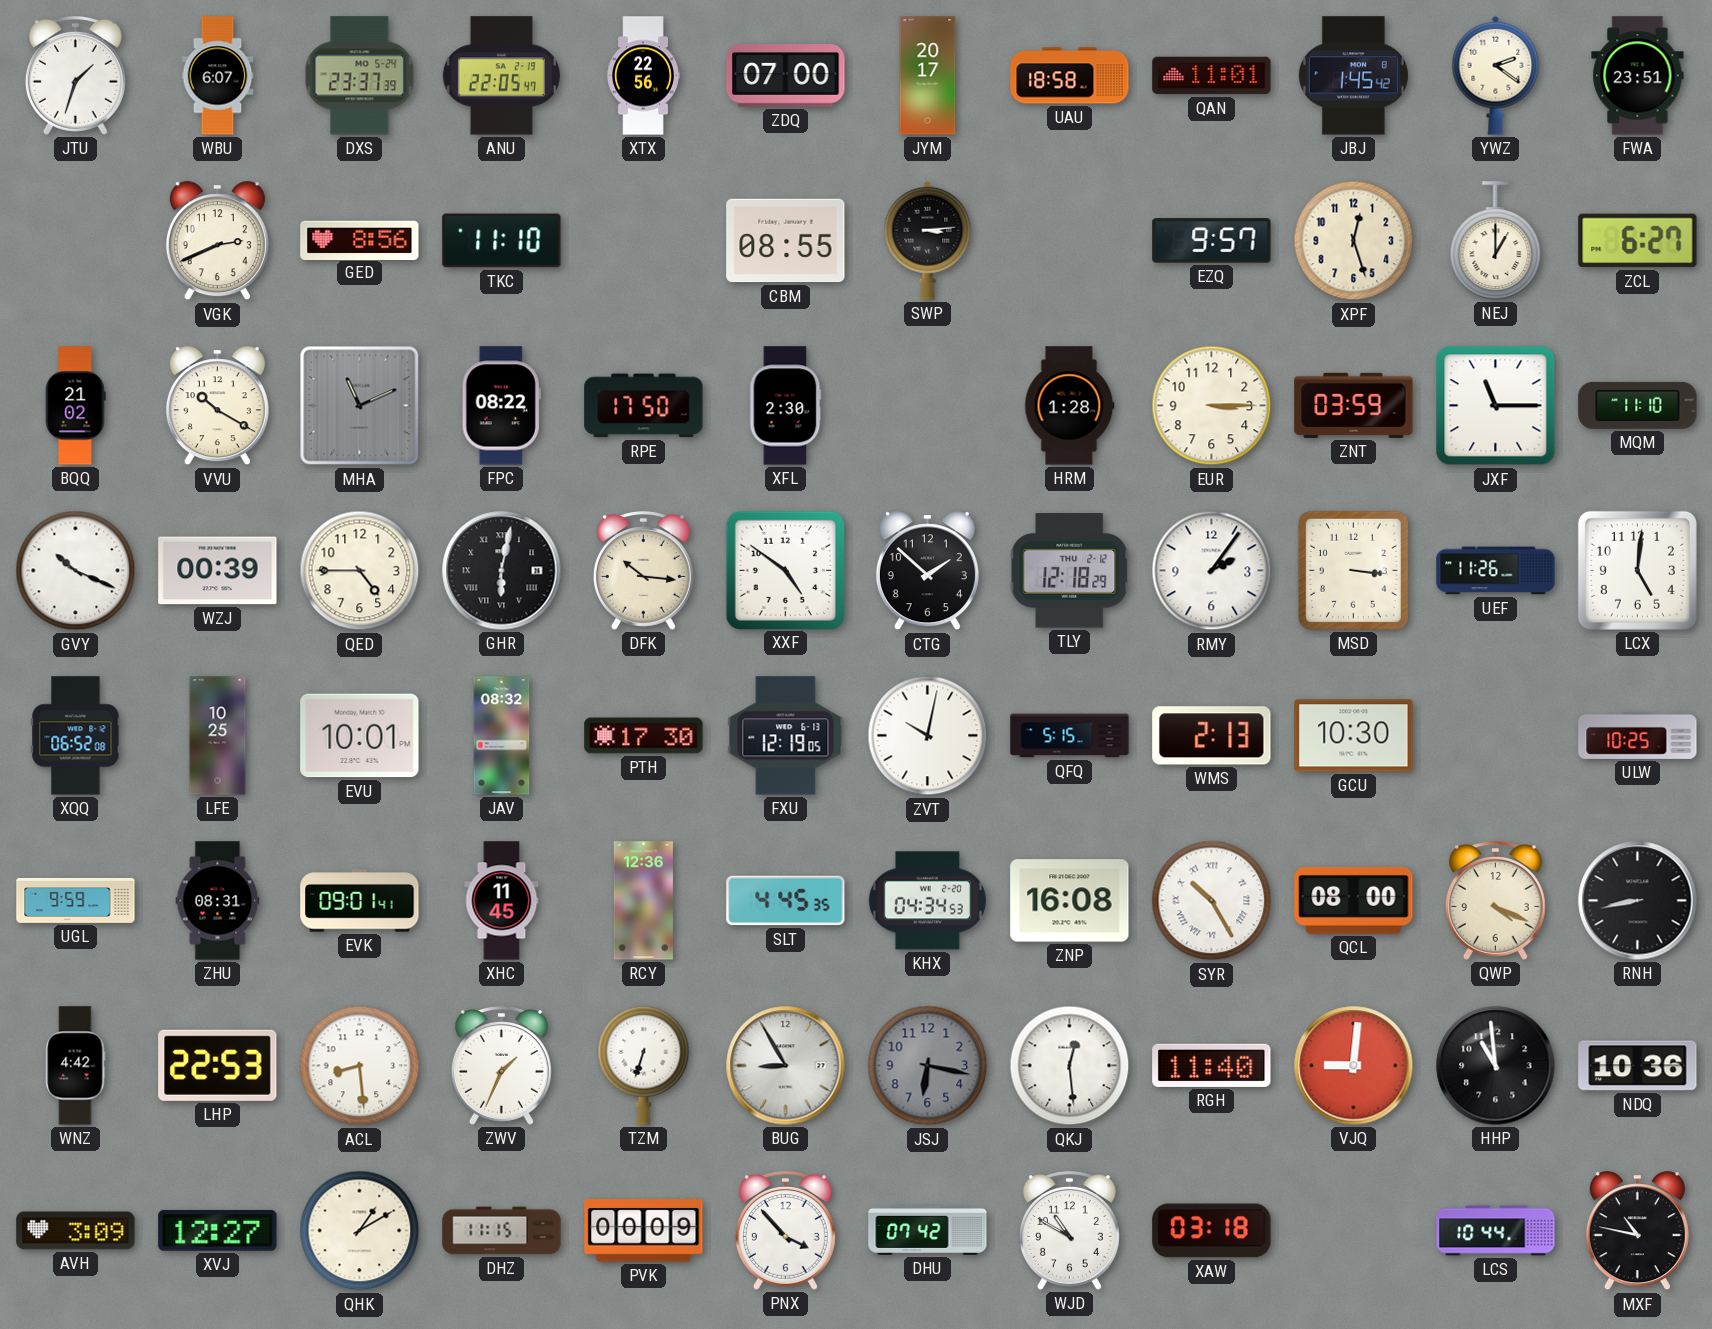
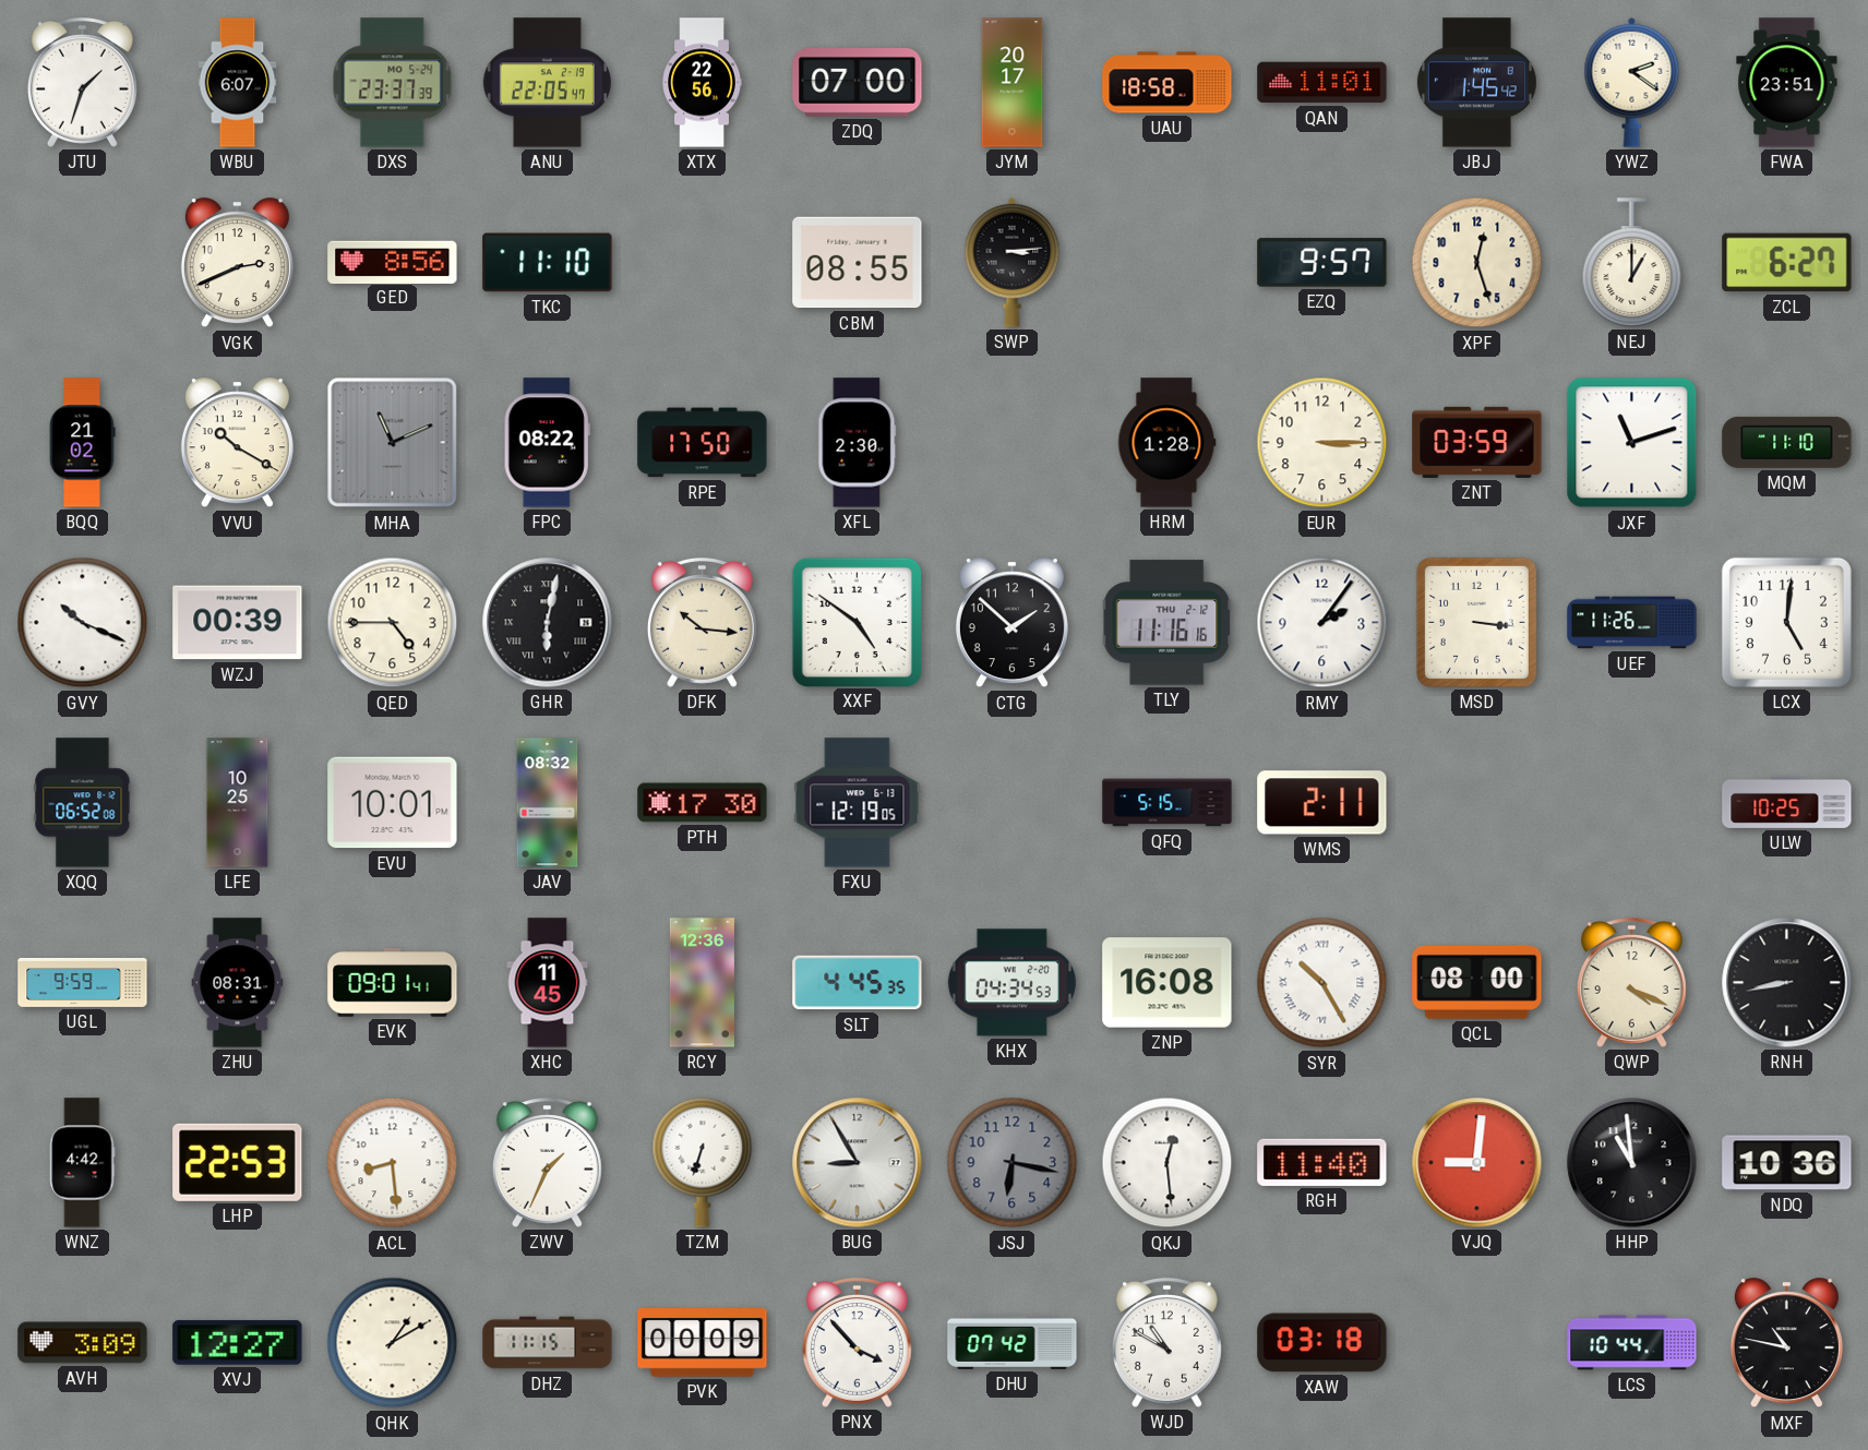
JXF: 11:15 -> 11:12
TLY: 12:18 -> 11:16
ZVT: 10:02 -> none
WMS: 2:13 -> 2:11
GCU: 10:30 -> none
